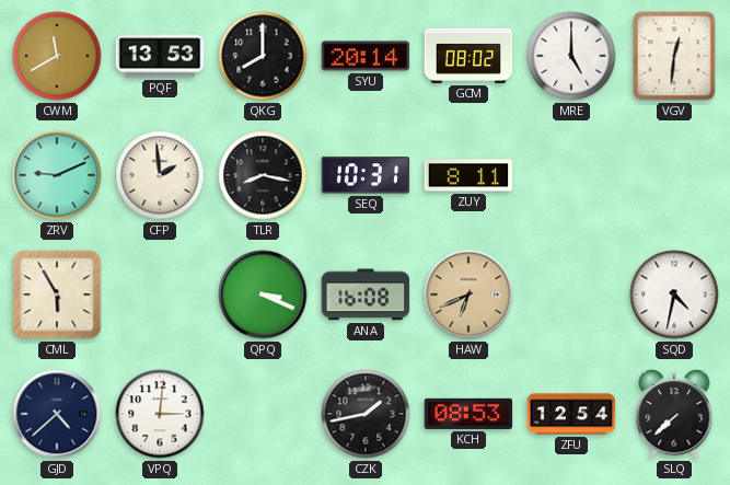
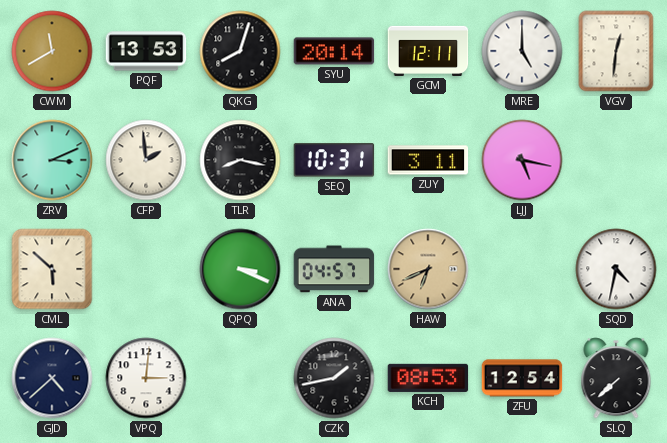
QKG: 8:00 -> 8:03
GCM: 08:02 -> 12:11
ZRV: 9:11 -> 3:11
ZUY: 8:11 -> 3:11
LJJ: none -> 5:17
CML: 5:55 -> 5:52
ANA: 16:08 -> 04:57
